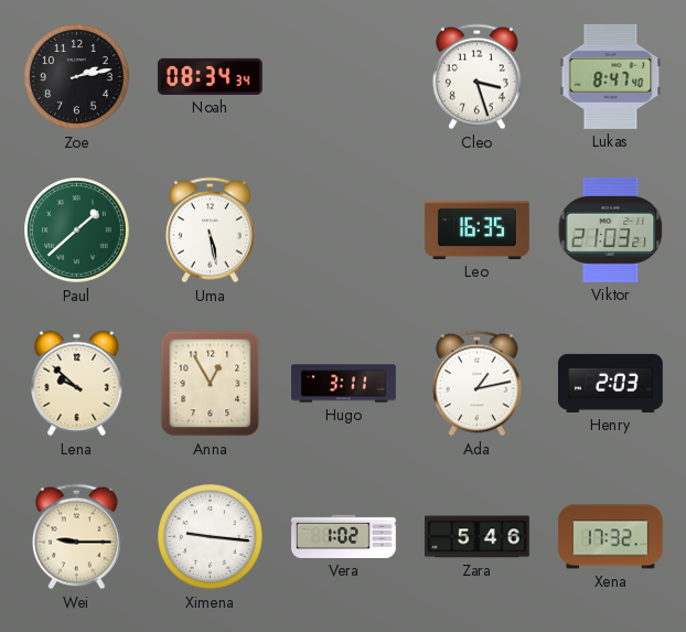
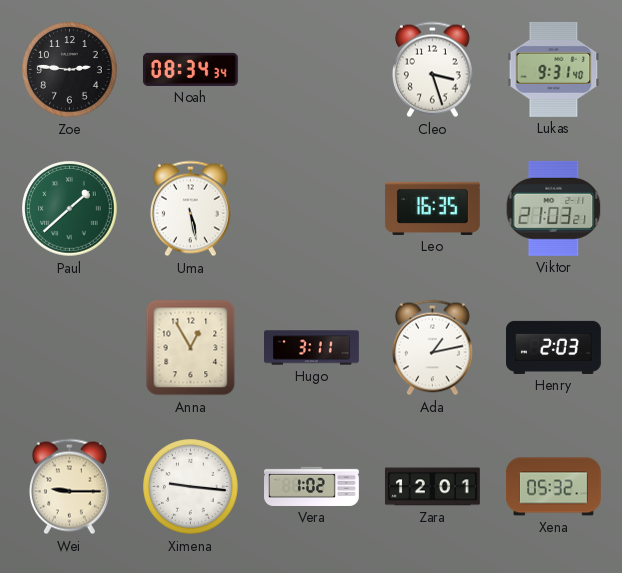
Zoe: 2:13 -> 2:46
Lukas: 8:47 -> 9:31
Lena: 9:52 -> none
Zara: 5:46 -> 12:01
Xena: 17:32 -> 05:32
